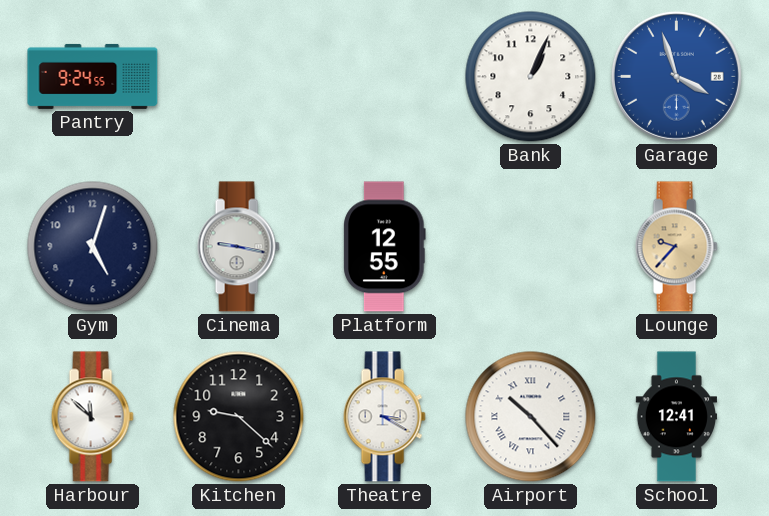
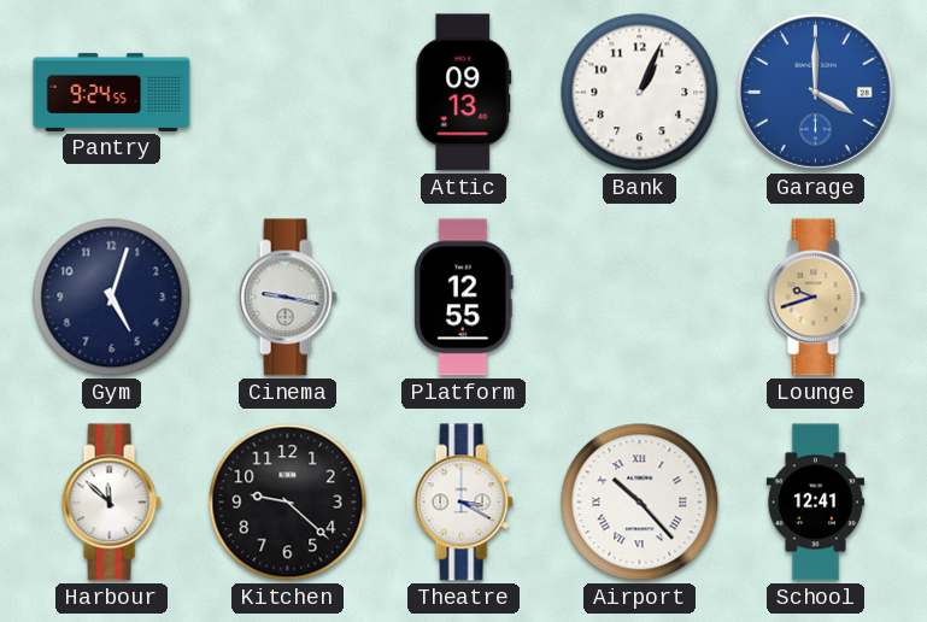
Attic: none -> 09:13
Garage: 3:57 -> 4:00
Lounge: 9:37 -> 9:42
